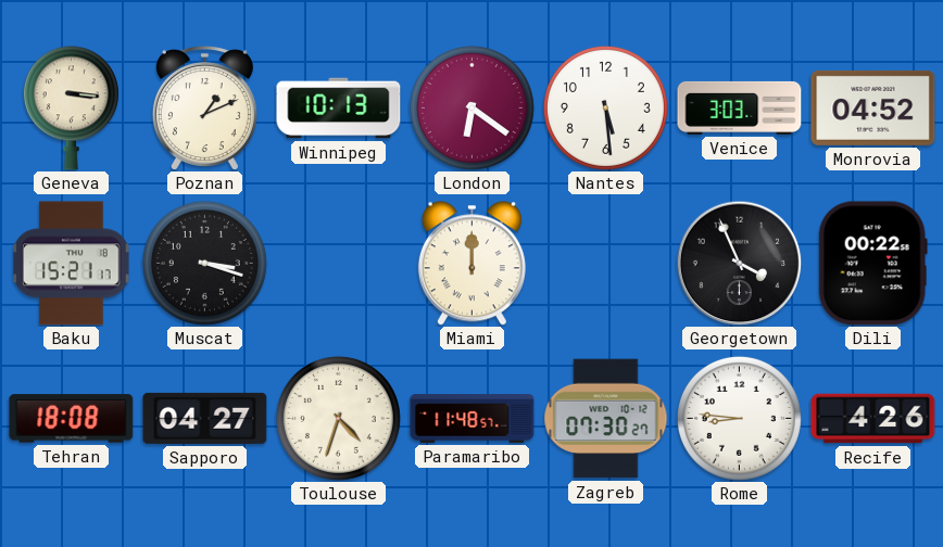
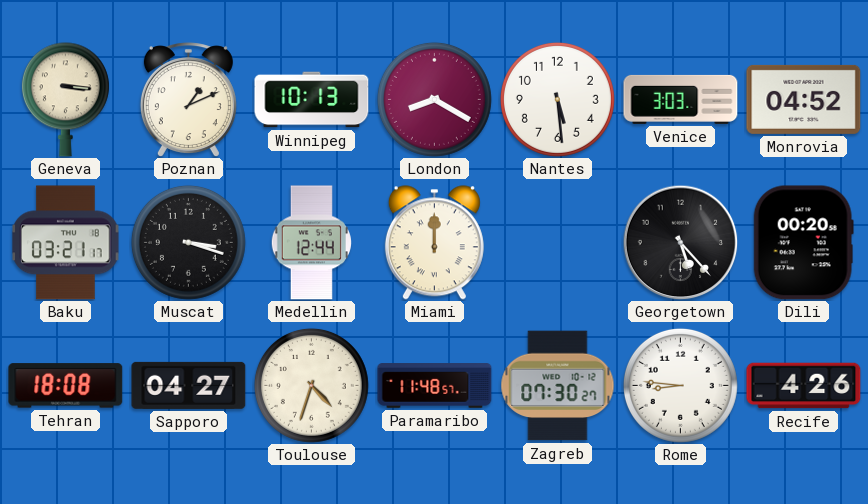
London: 6:21 -> 8:20
Baku: 15:21 -> 03:21
Medellin: none -> 12:44
Georgetown: 3:56 -> 5:23
Dili: 00:22 -> 00:20
